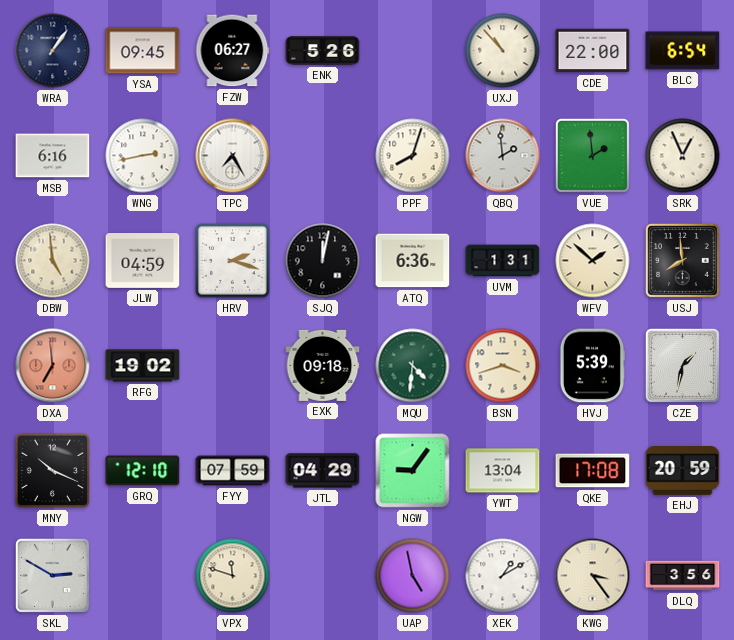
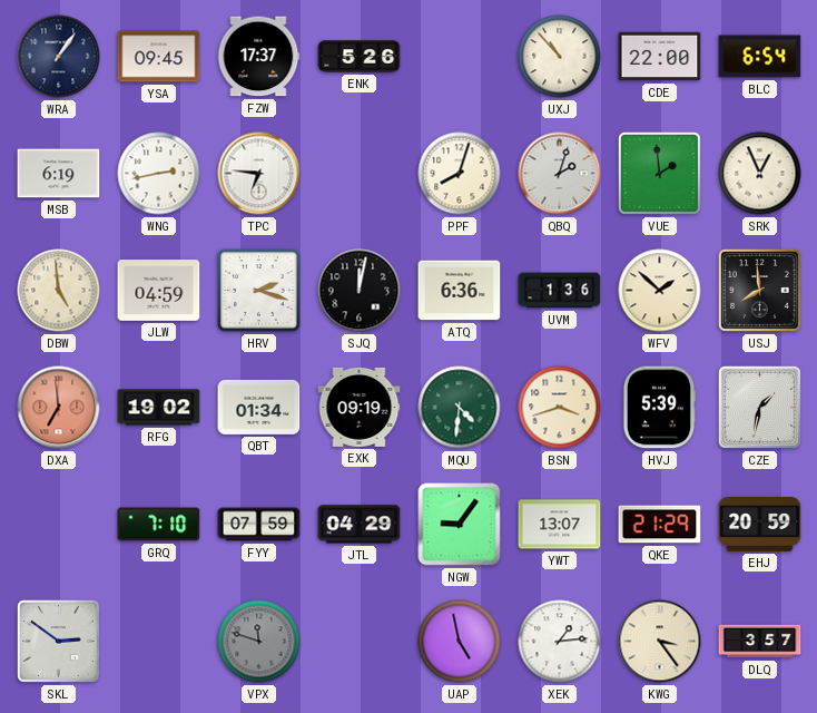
FZW: 06:27 -> 17:37
MSB: 6:16 -> 6:19
TPC: 7:25 -> 6:46
QBQ: 1:59 -> 2:03
UVM: 1:31 -> 1:36
QBT: none -> 01:34
EXK: 09:18 -> 09:19
MNY: 10:19 -> none
GRQ: 12:10 -> 7:10
YWT: 13:04 -> 13:07
QKE: 17:08 -> 21:29
SKL: 2:50 -> 2:51
VPX dial: cream -> grey
XEK: 1:10 -> 1:14
DLQ: 3:56 -> 3:57
